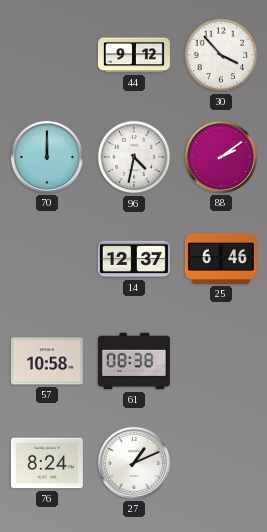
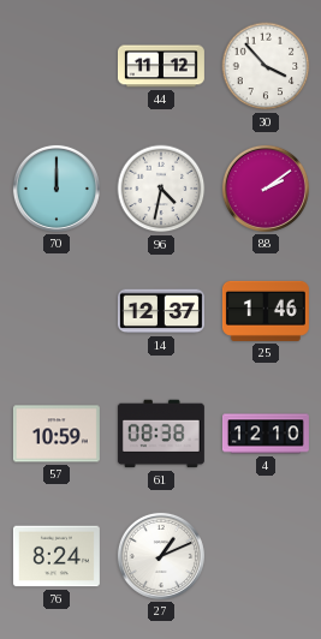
44: 9:12 -> 11:12
25: 6:46 -> 1:46
57: 10:58 -> 10:59
4: none -> 12:10
